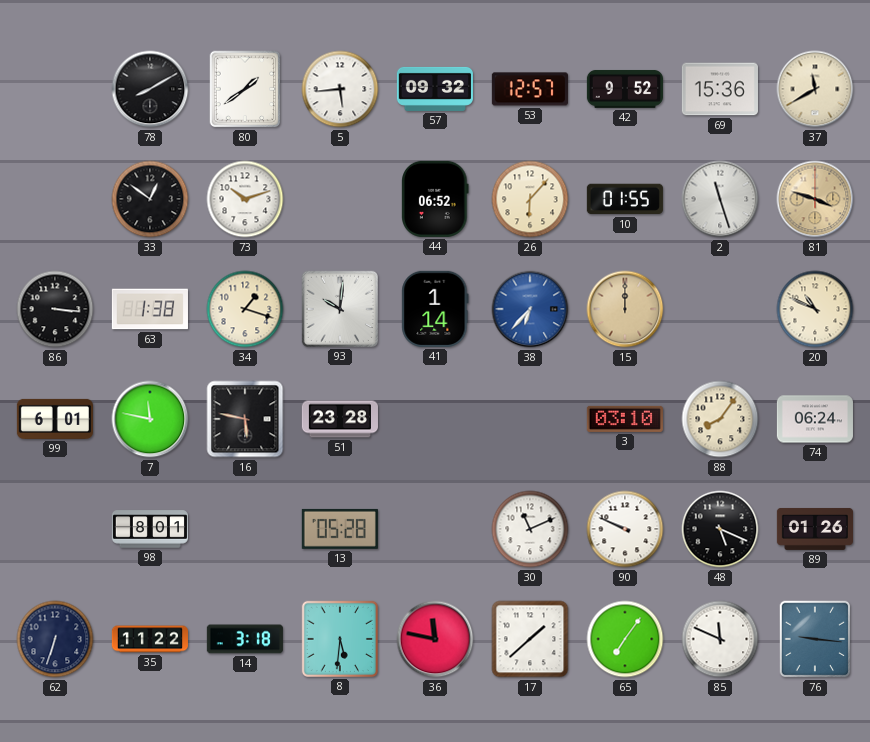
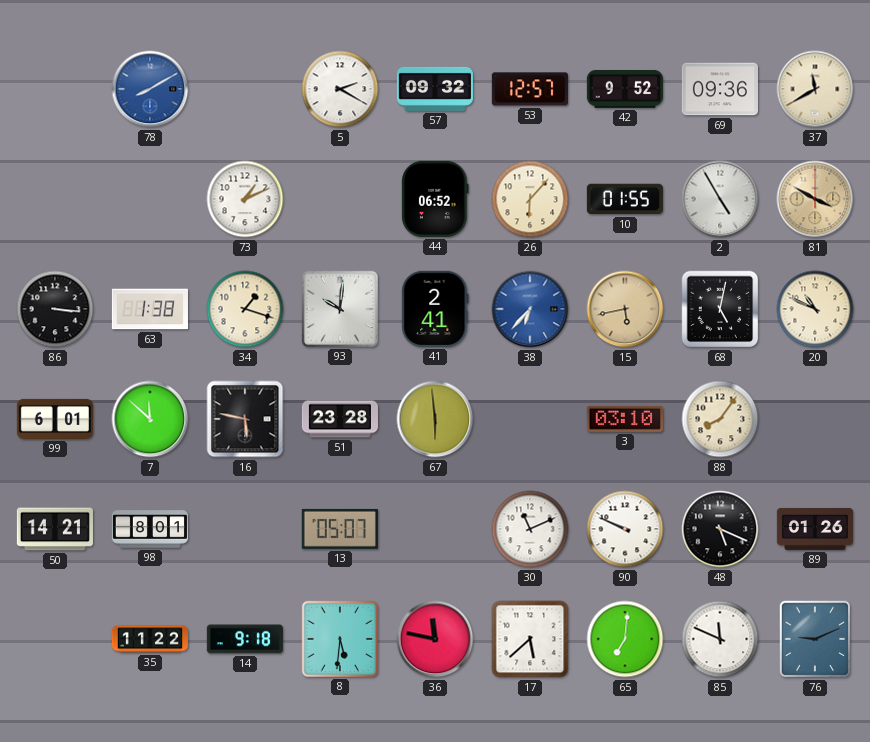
78 dial: black -> blue
80: 1:39 -> none
5: 5:44 -> 2:20
69: 15:36 -> 09:36
33: 12:51 -> none
73: 10:12 -> 1:11
2: 11:27 -> 4:55
81: 3:48 -> 3:50
41: 1:14 -> 2:41
15: 12:00 -> 5:43
68: none -> 5:02
7: 11:47 -> 11:52
67: none -> 5:59
74: 06:24 -> none
50: none -> 14:21
13: 05:28 -> 05:07
62: 6:33 -> none
14: 3:18 -> 9:18
17: 1:38 -> 5:38
65: 7:06 -> 7:01
76: 9:16 -> 9:11
